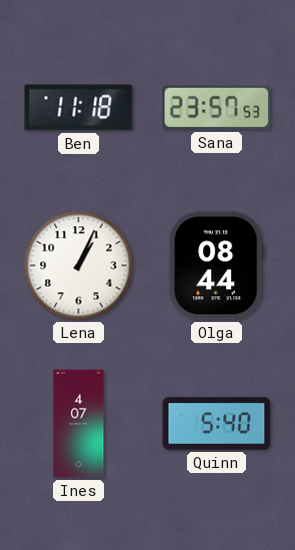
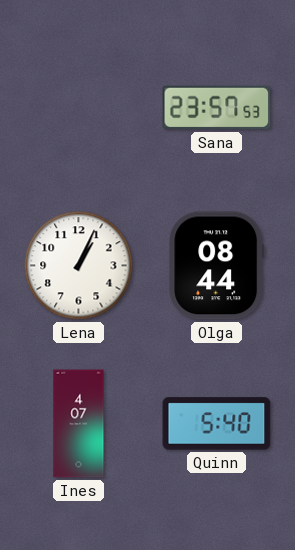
Ben: 11:18 -> none
